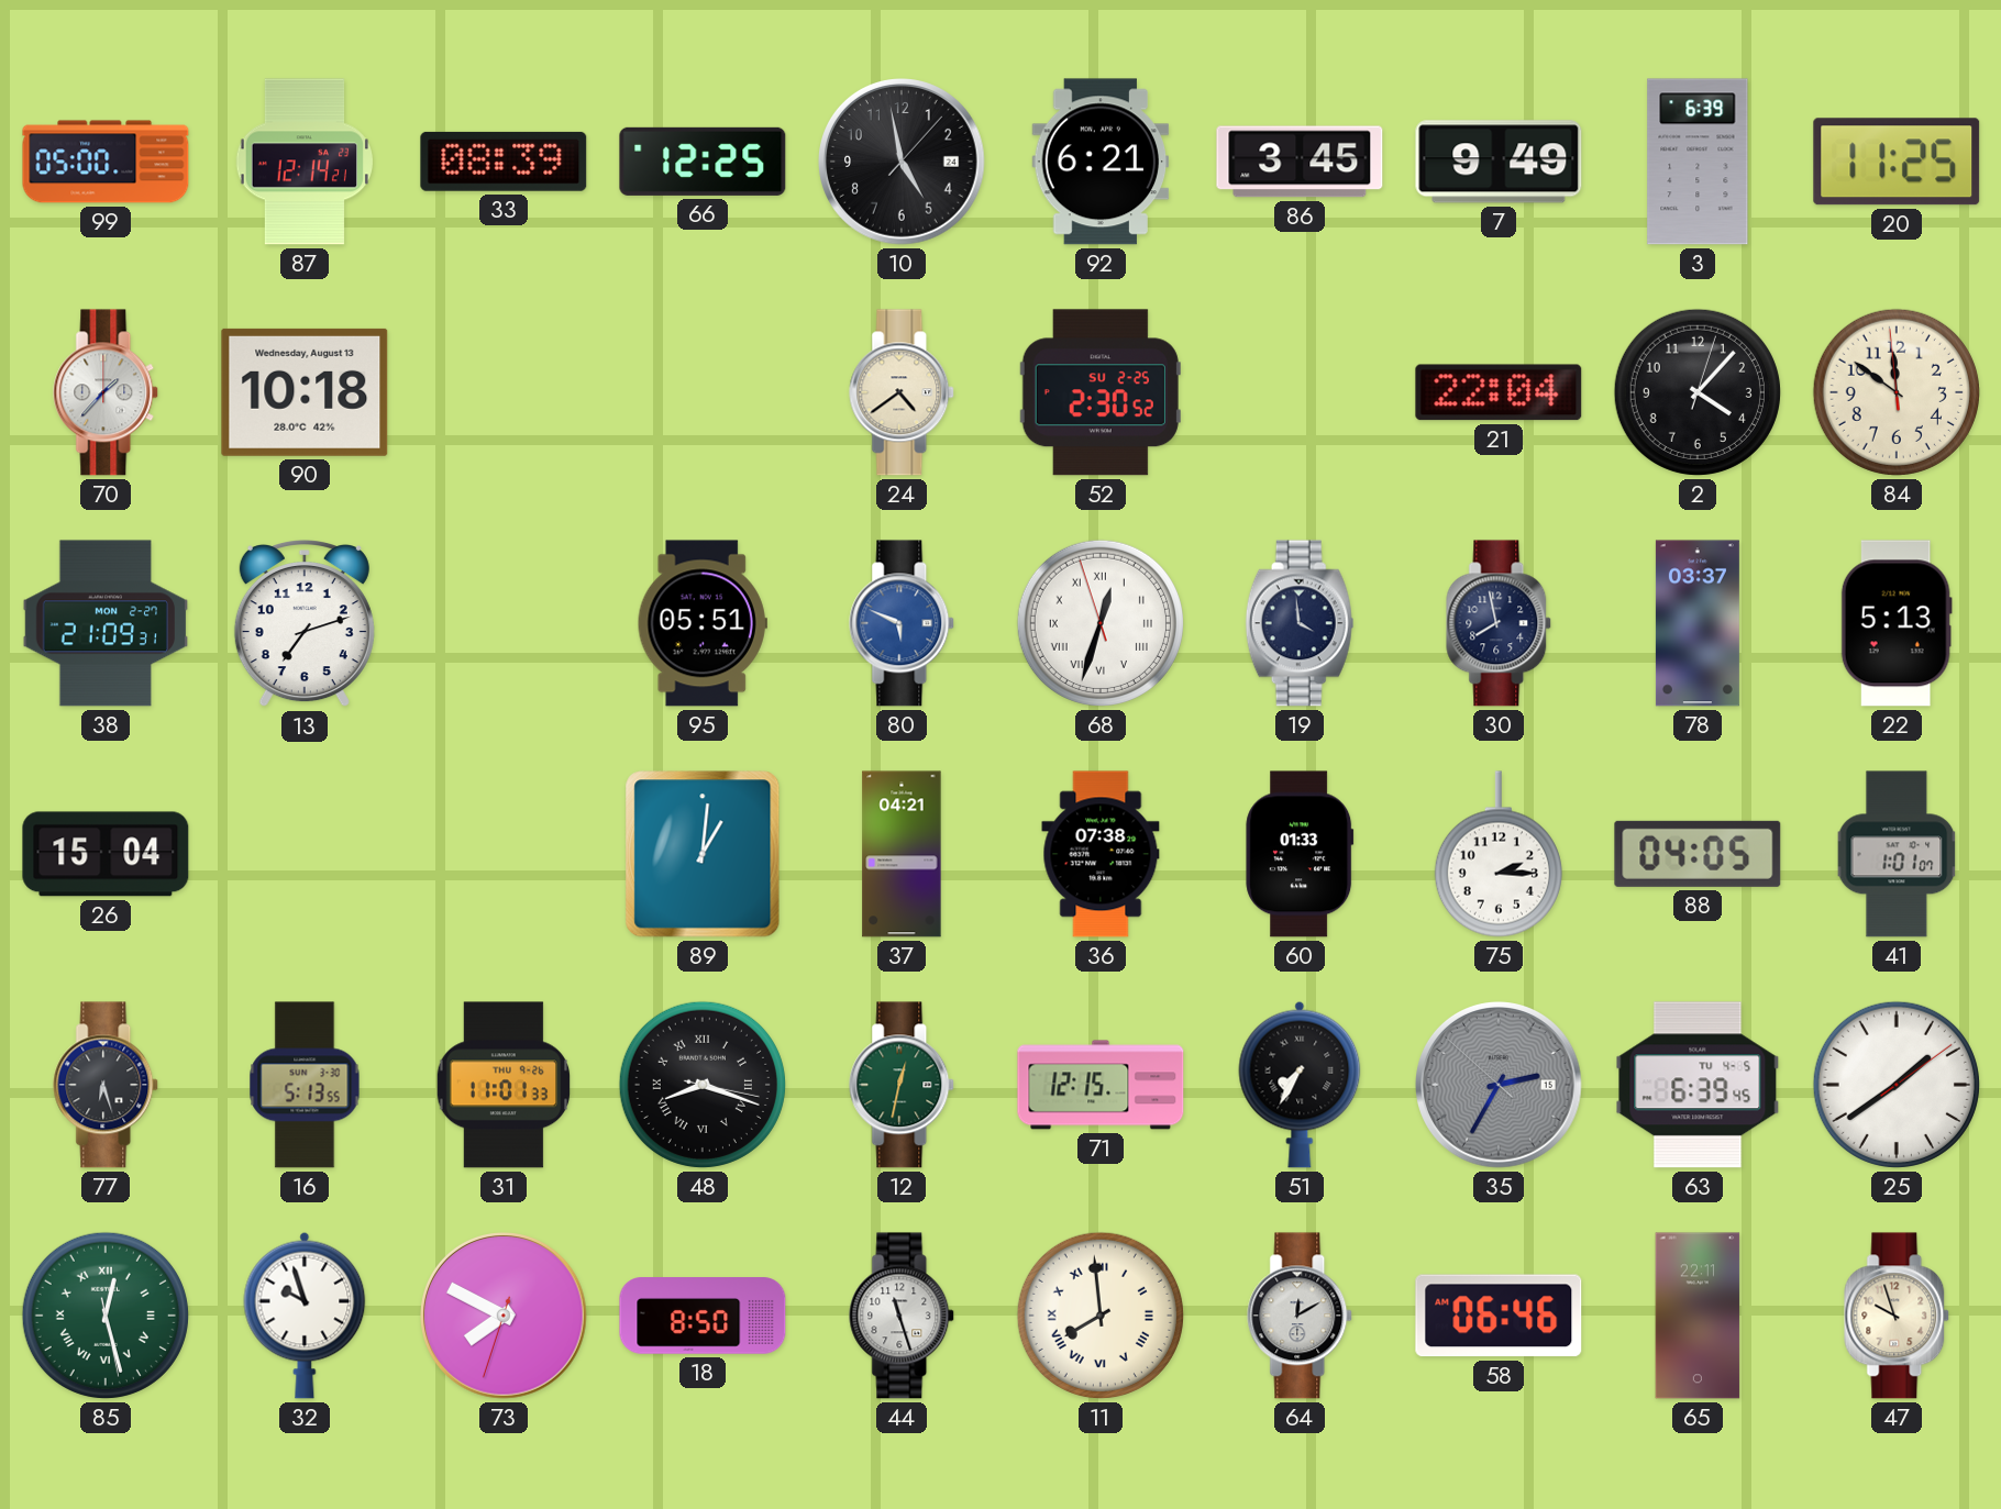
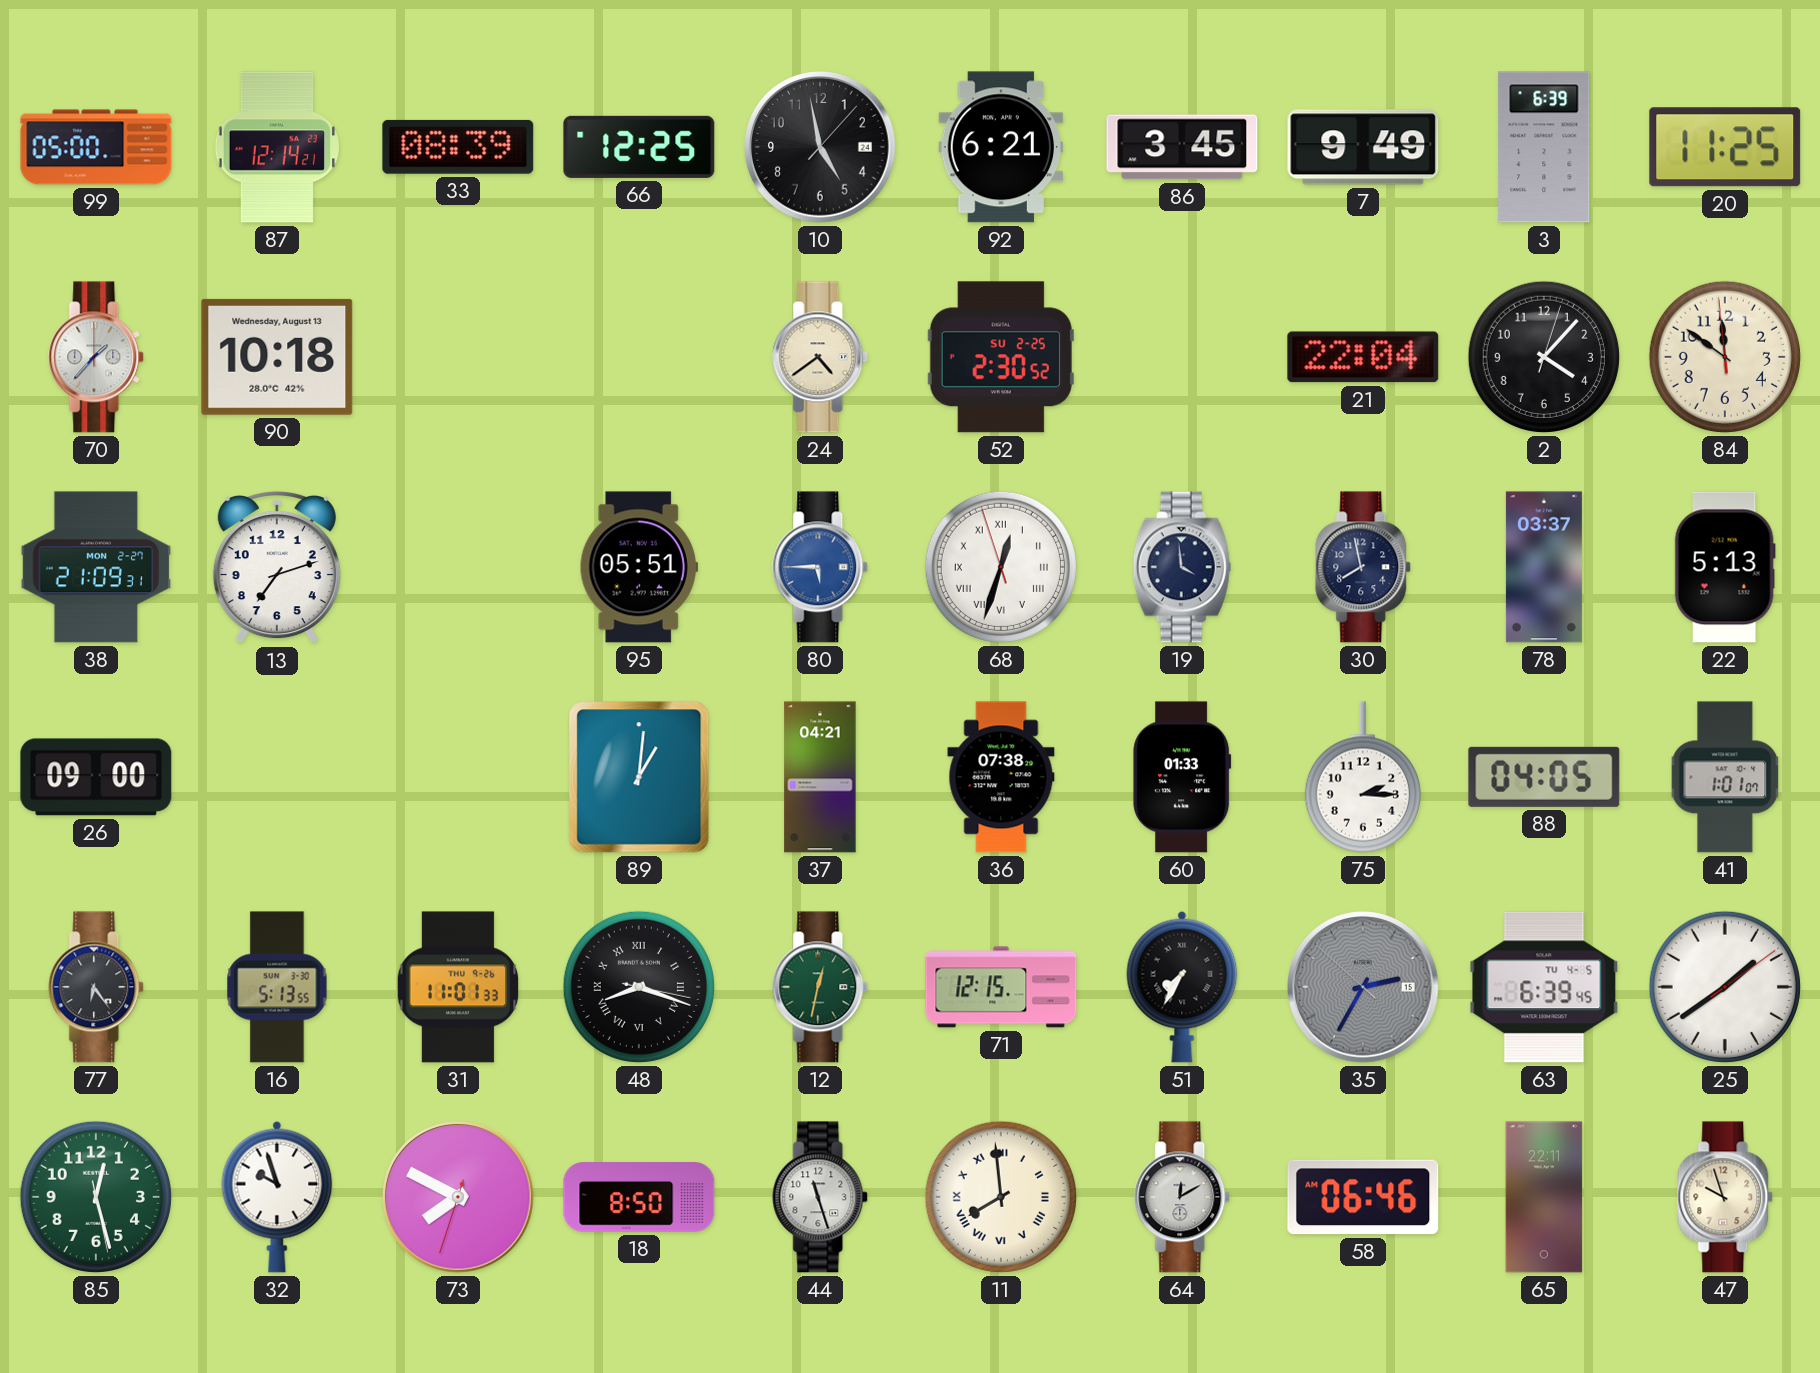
80: 5:49 -> 5:45
26: 15:04 -> 09:00
77: 6:27 -> 6:24
85 numerals: Roman -> Arabic
